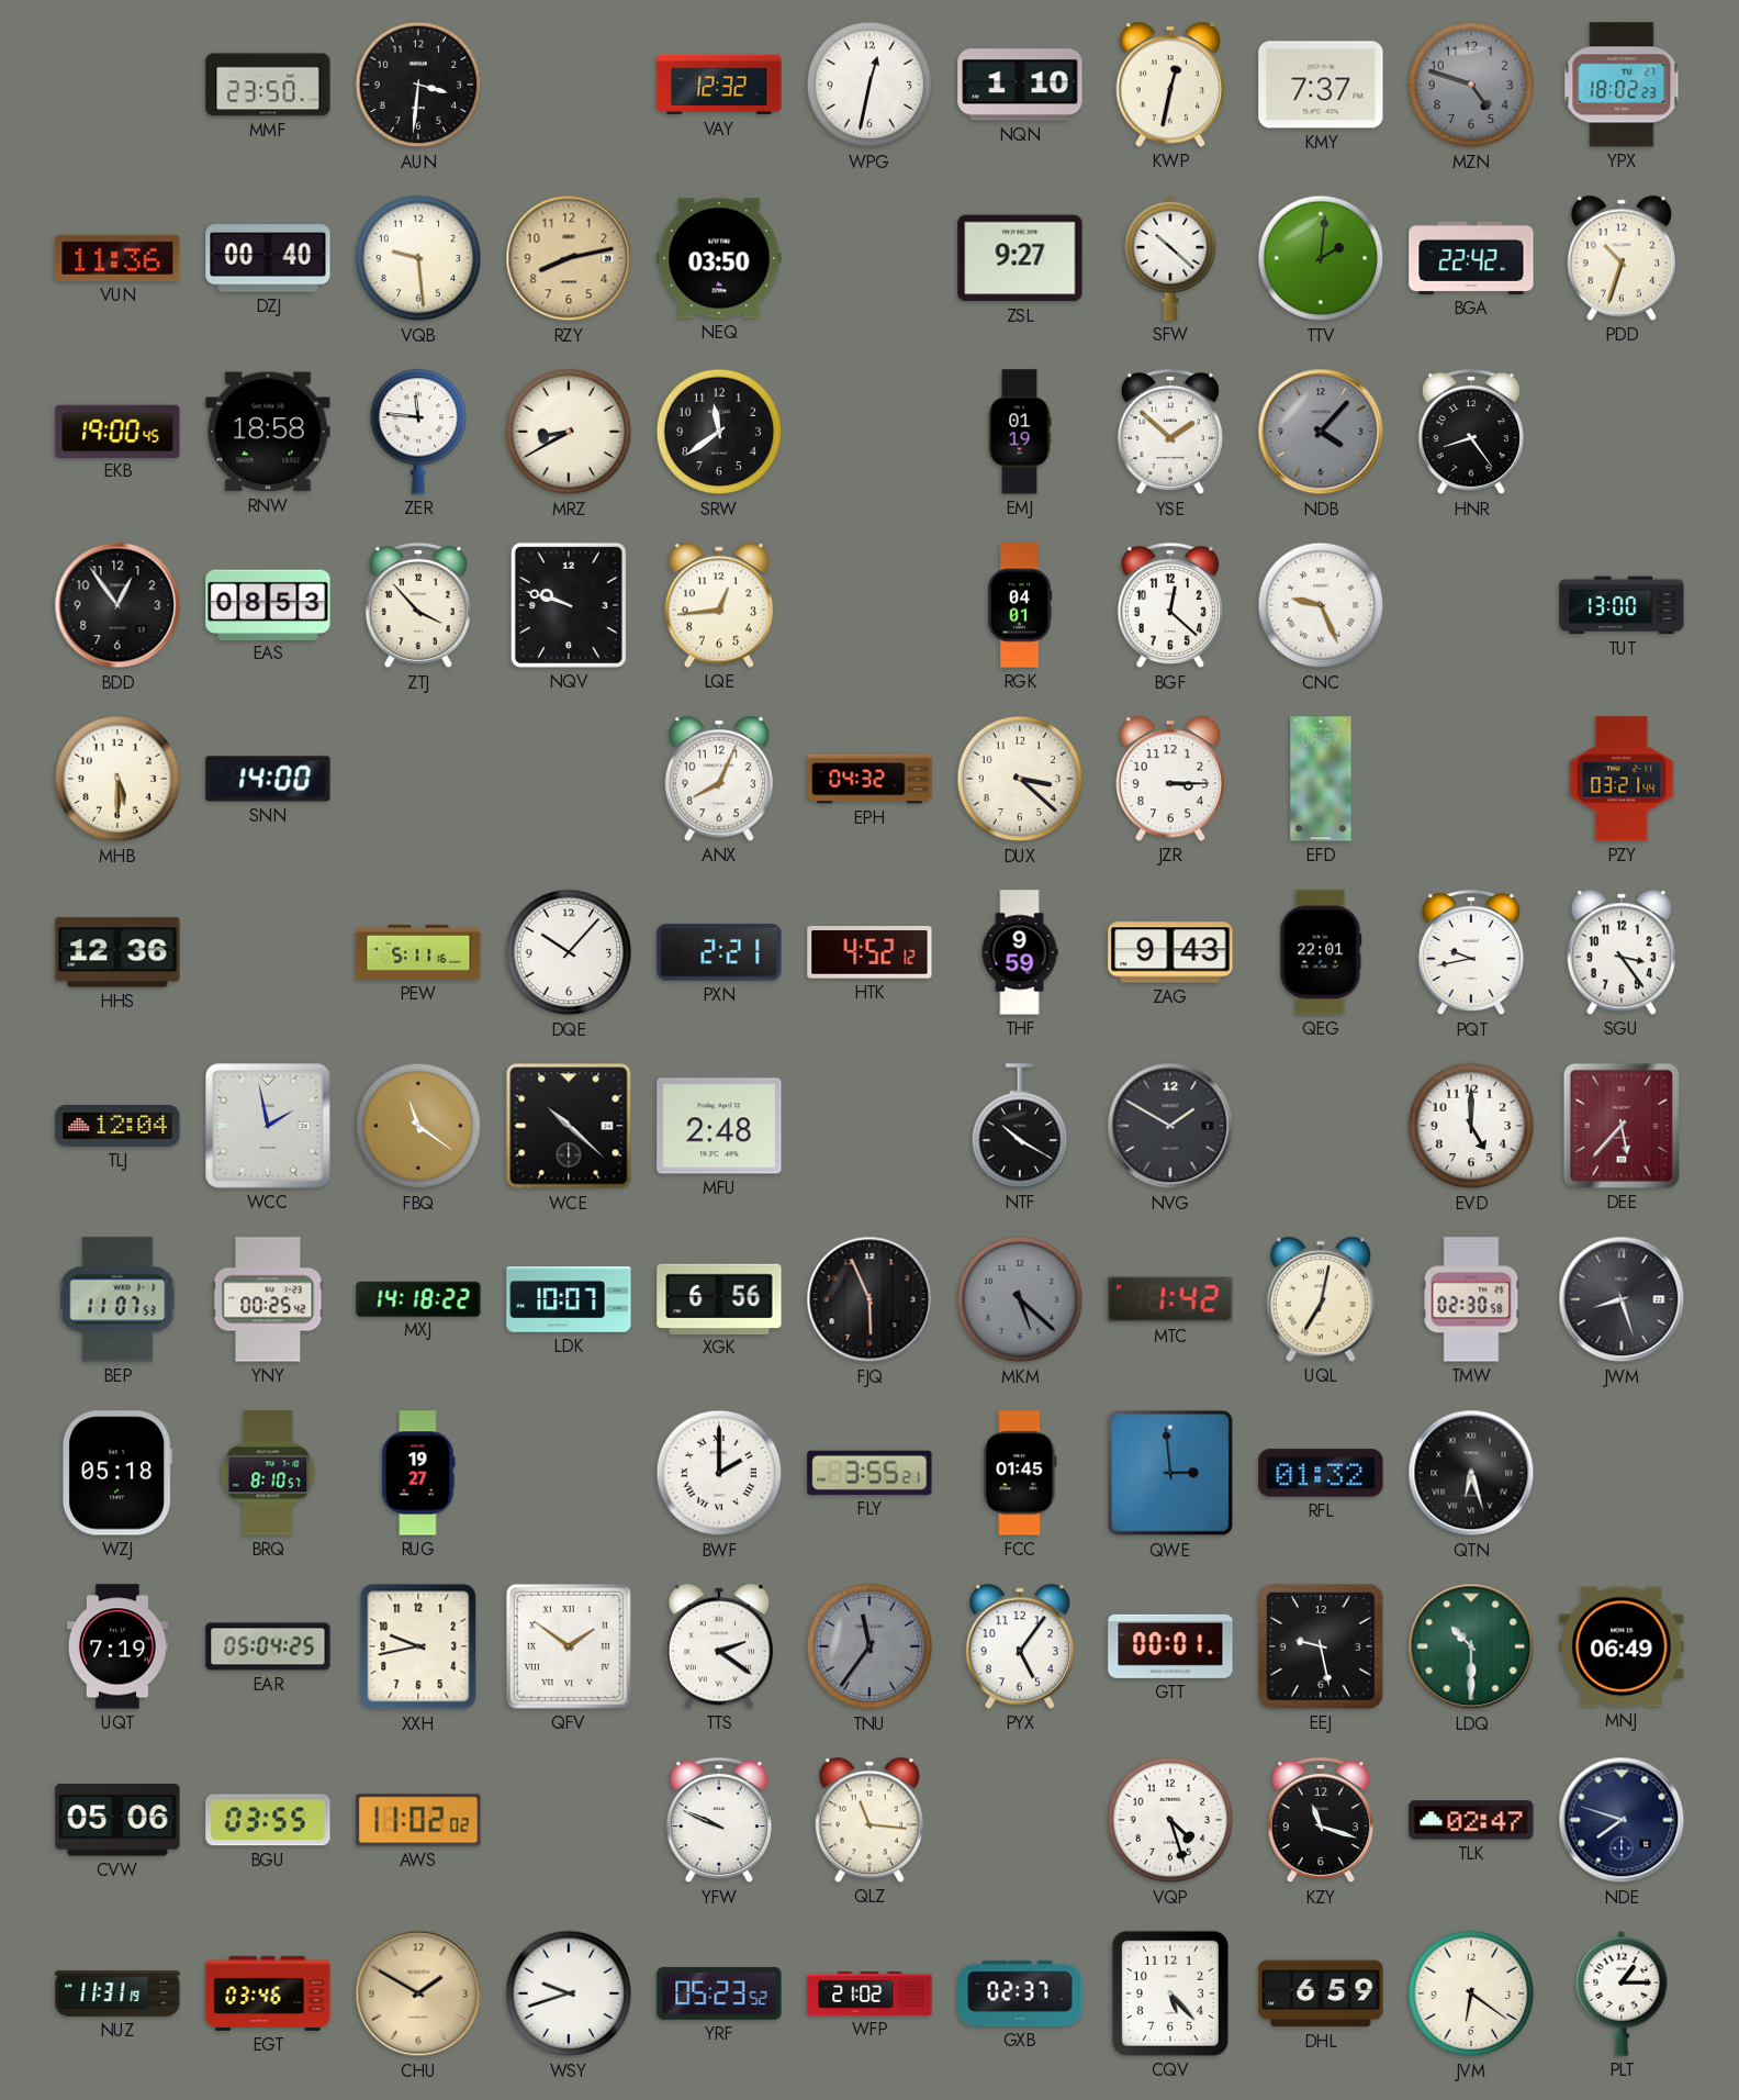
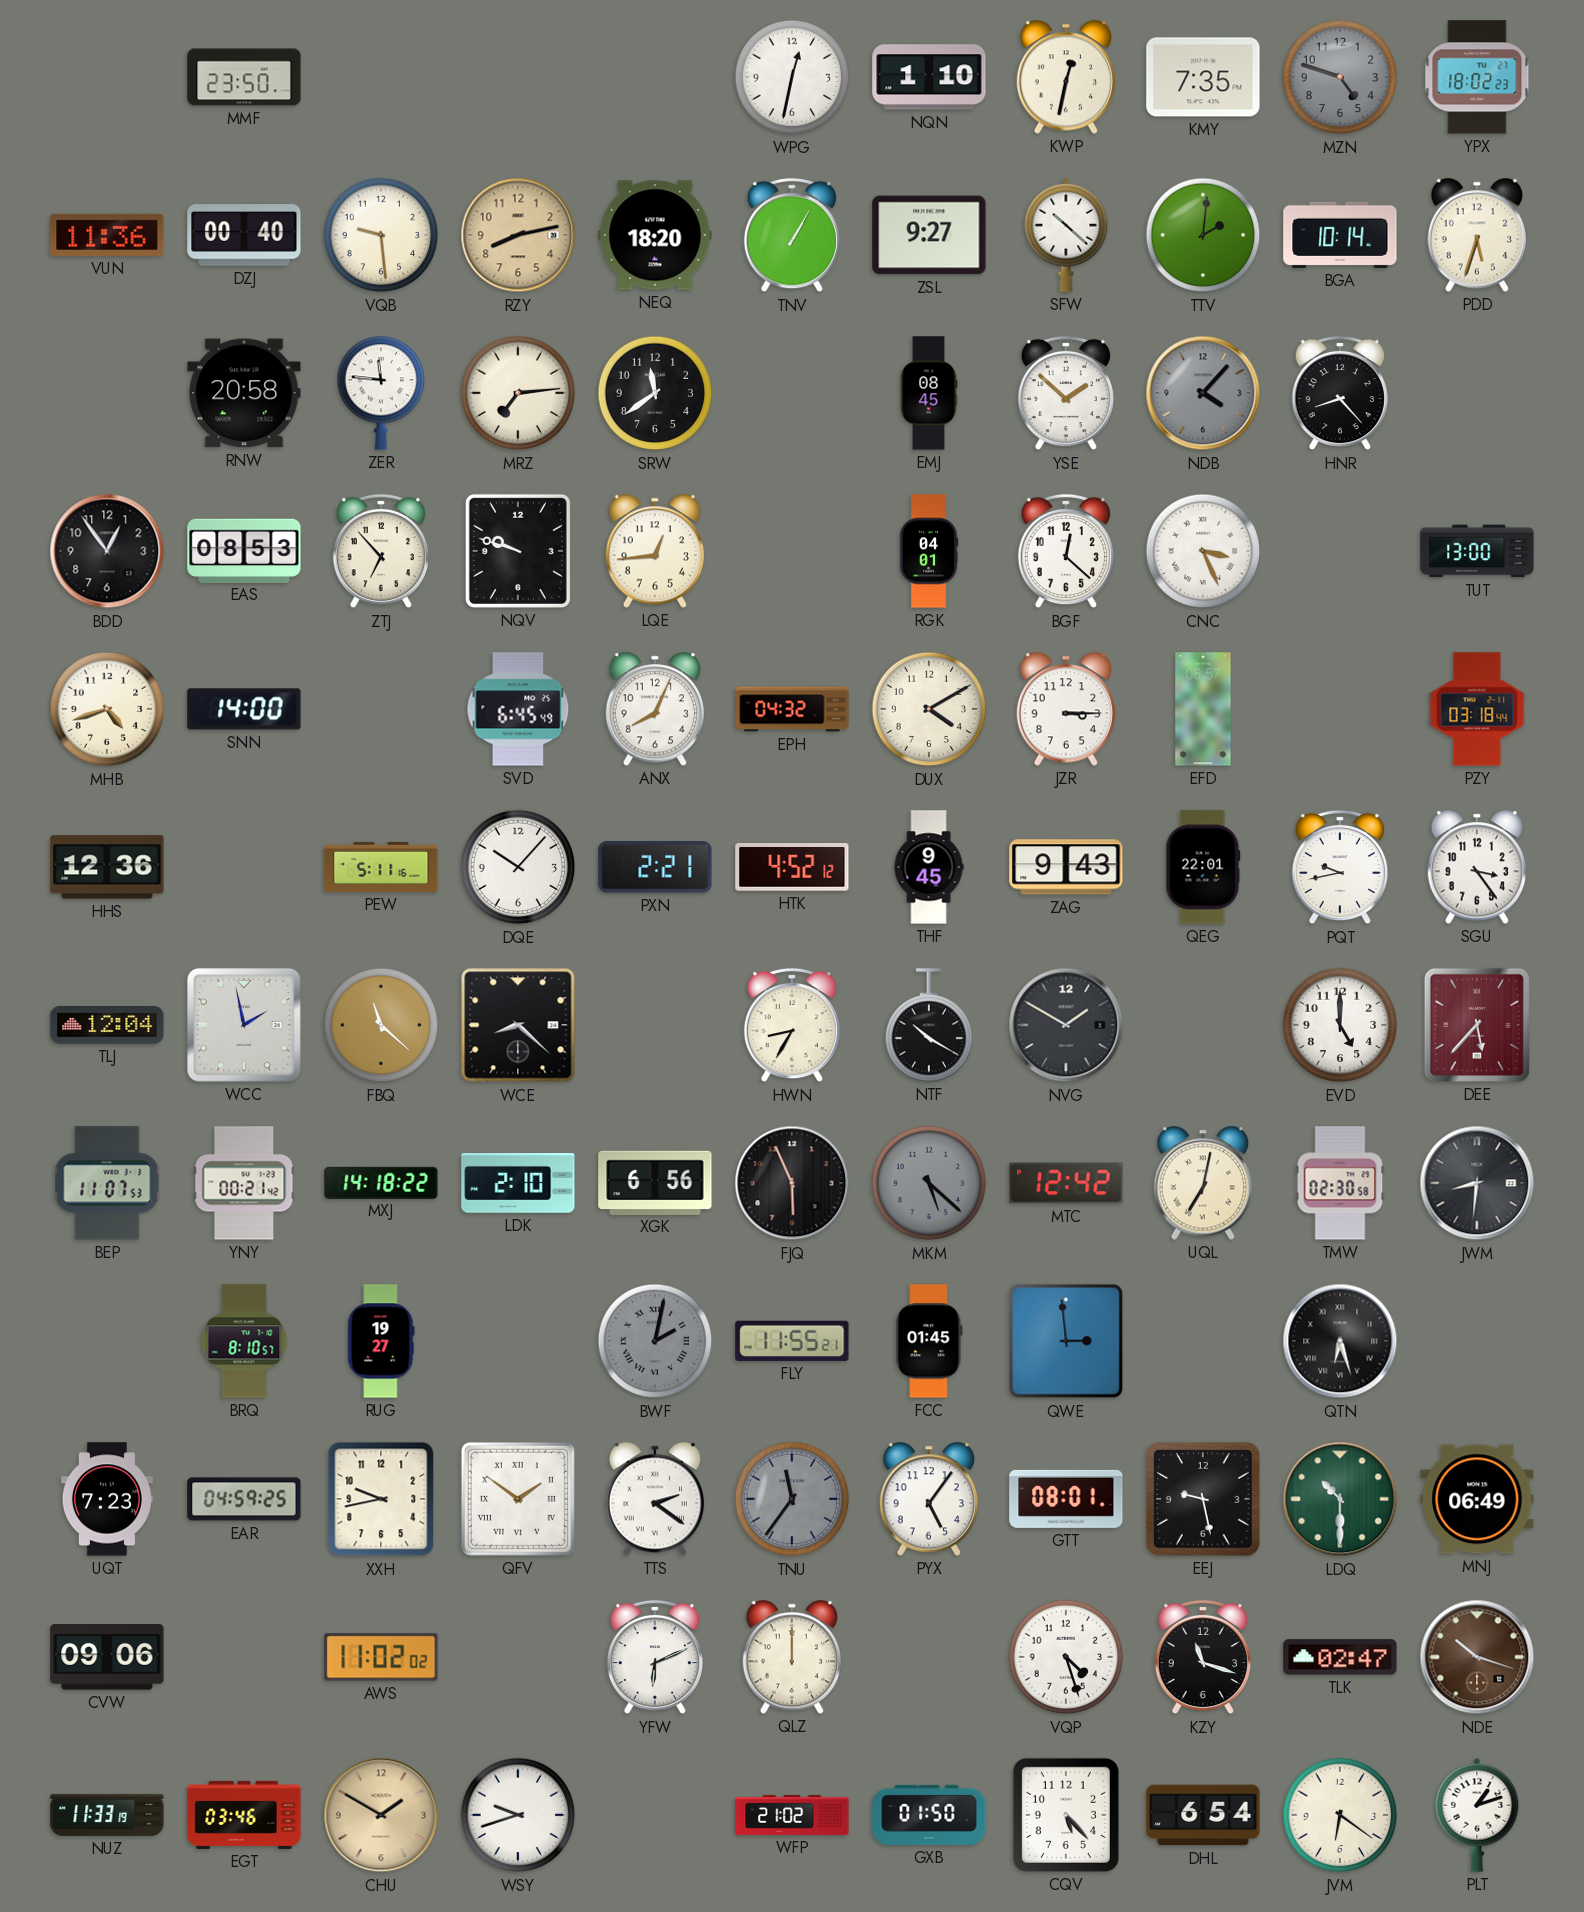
AUN: 3:31 -> none
VAY: 12:32 -> none
KMY: 7:37 -> 7:35
NEQ: 03:50 -> 18:20
TNV: none -> 1:05
BGA: 22:42 -> 10:14
PDD: 10:33 -> 5:33
EKB: 19:00 -> none
RNW: 18:58 -> 20:58
MRZ: 8:40 -> 7:14
EMJ: 01:19 -> 08:45
HNR: 8:24 -> 8:23
ZTJ: 3:53 -> 6:53
CNC: 9:26 -> 3:26
MHB: 5:30 -> 4:42
SVD: none -> 6:45
DUX: 3:22 -> 4:10
PZY: 03:21 -> 03:18
THF: 9:59 -> 9:45
FBQ: 11:21 -> 11:22
WCE: 10:22 -> 8:22
MFU: 2:48 -> none
HWN: none -> 8:35
YNY: 00:25 -> 00:21
LDK: 10:07 -> 2:10
MTC: 1:42 -> 12:42
JWM: 8:27 -> 8:31
WZJ: 05:18 -> none
BWF: 2:00 -> 2:02
BWF dial: white -> grey
FLY: 3:55 -> 11:55
RFL: 01:32 -> none
UQT: 7:19 -> 7:23
EAR: 05:04 -> 04:59
GTT: 00:01 -> 08:01
CVW: 05:06 -> 09:06
BGU: 03:55 -> none
YFW: 9:49 -> 6:11
QLZ: 11:16 -> 12:00
NDE: 7:48 -> 10:18
NDE dial: navy -> brown
NUZ: 11:31 -> 11:33
YRF: 05:23 -> none
GXB: 02:37 -> 01:50
DHL: 6:59 -> 6:54
PLT: 1:15 -> 1:12
